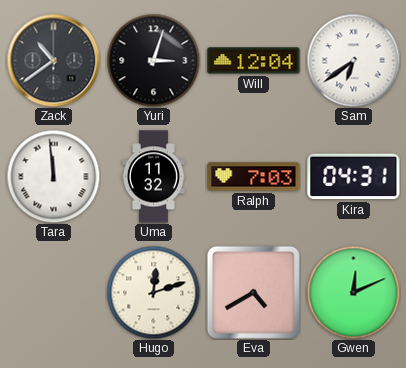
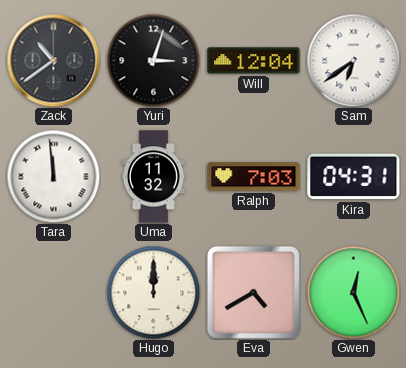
Hugo: 12:12 -> 12:00
Gwen: 12:11 -> 12:26
